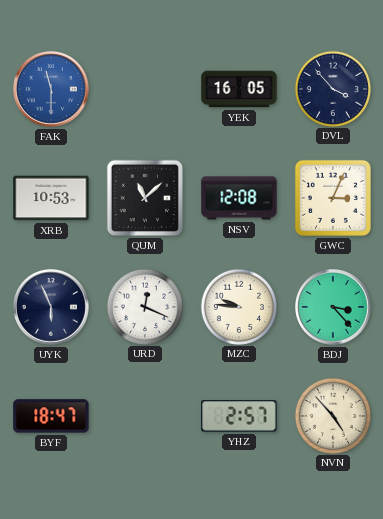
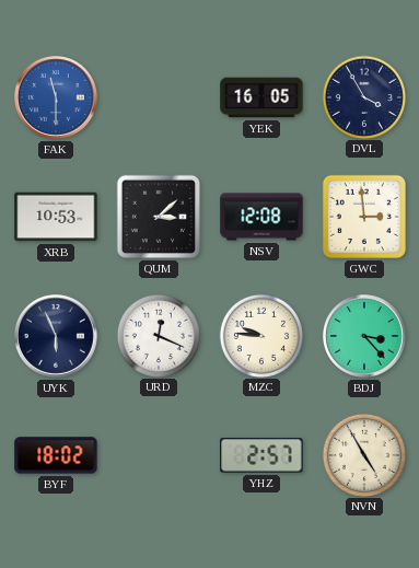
DVL: 3:53 -> 3:55
QUM: 11:08 -> 3:08
GWC: 3:04 -> 2:59
BYF: 18:47 -> 18:02
NVN: 4:53 -> 4:55
